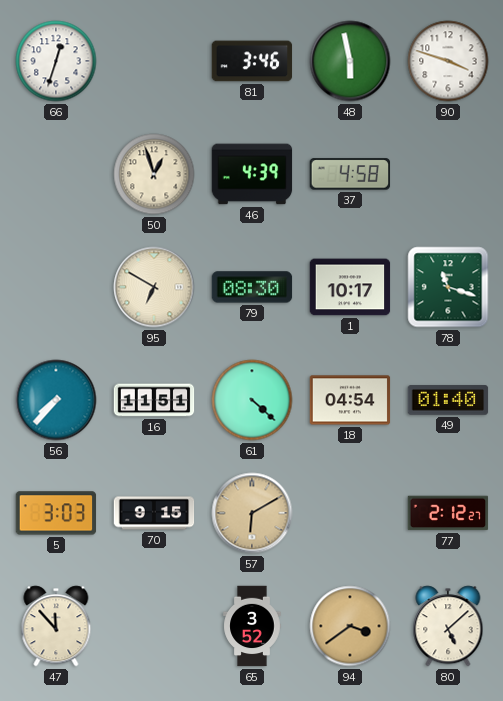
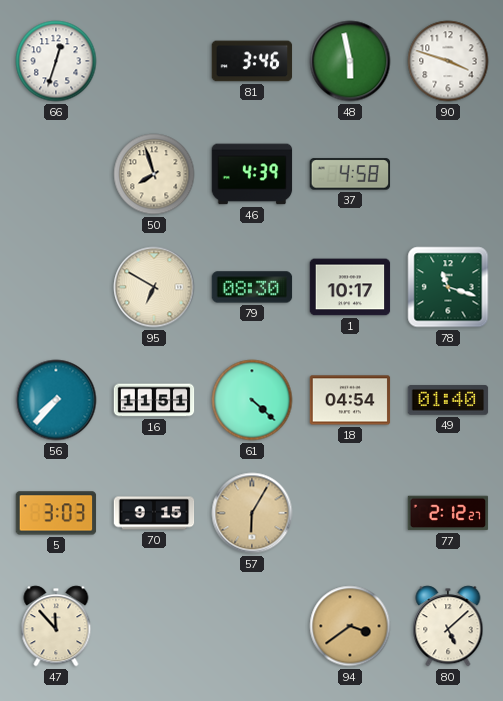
50: 12:57 -> 7:57
57: 6:10 -> 6:05
65: 3:52 -> none
